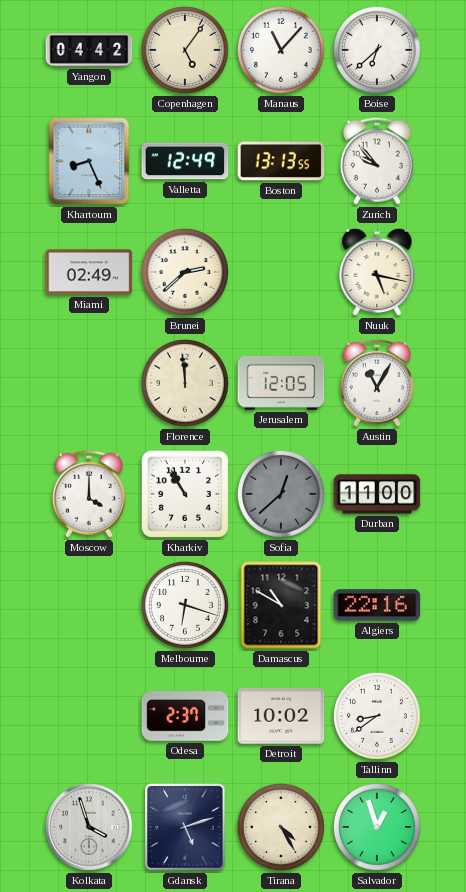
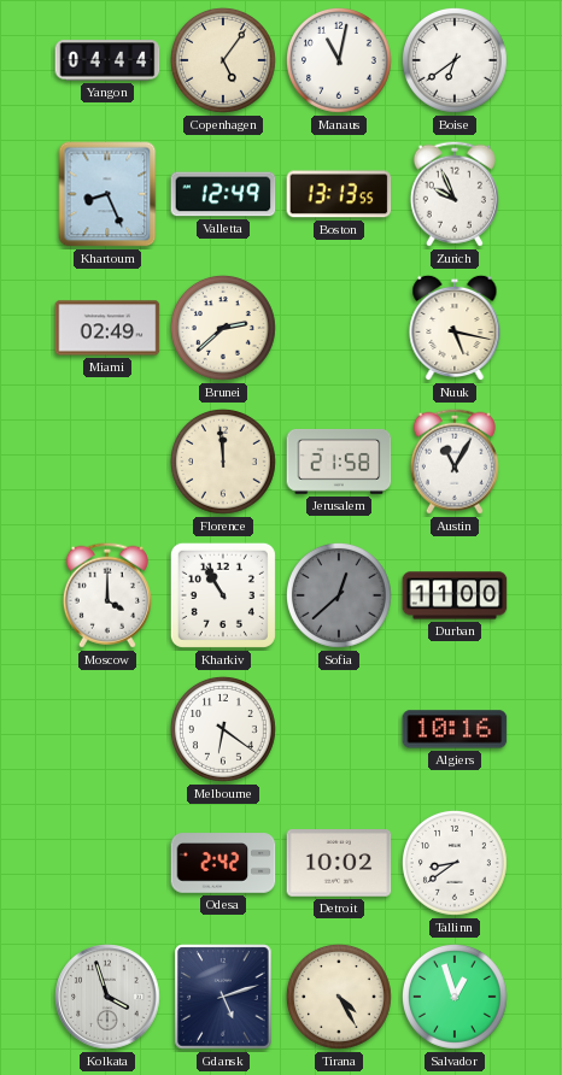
Yangon: 04:42 -> 04:44
Manaus: 11:07 -> 11:02
Boise: 6:38 -> 6:39
Zurich: 9:53 -> 9:56
Jerusalem: 12:05 -> 21:58
Melbourne: 6:18 -> 6:21
Damascus: 10:50 -> none
Algiers: 22:16 -> 10:16
Odesa: 2:37 -> 2:42
